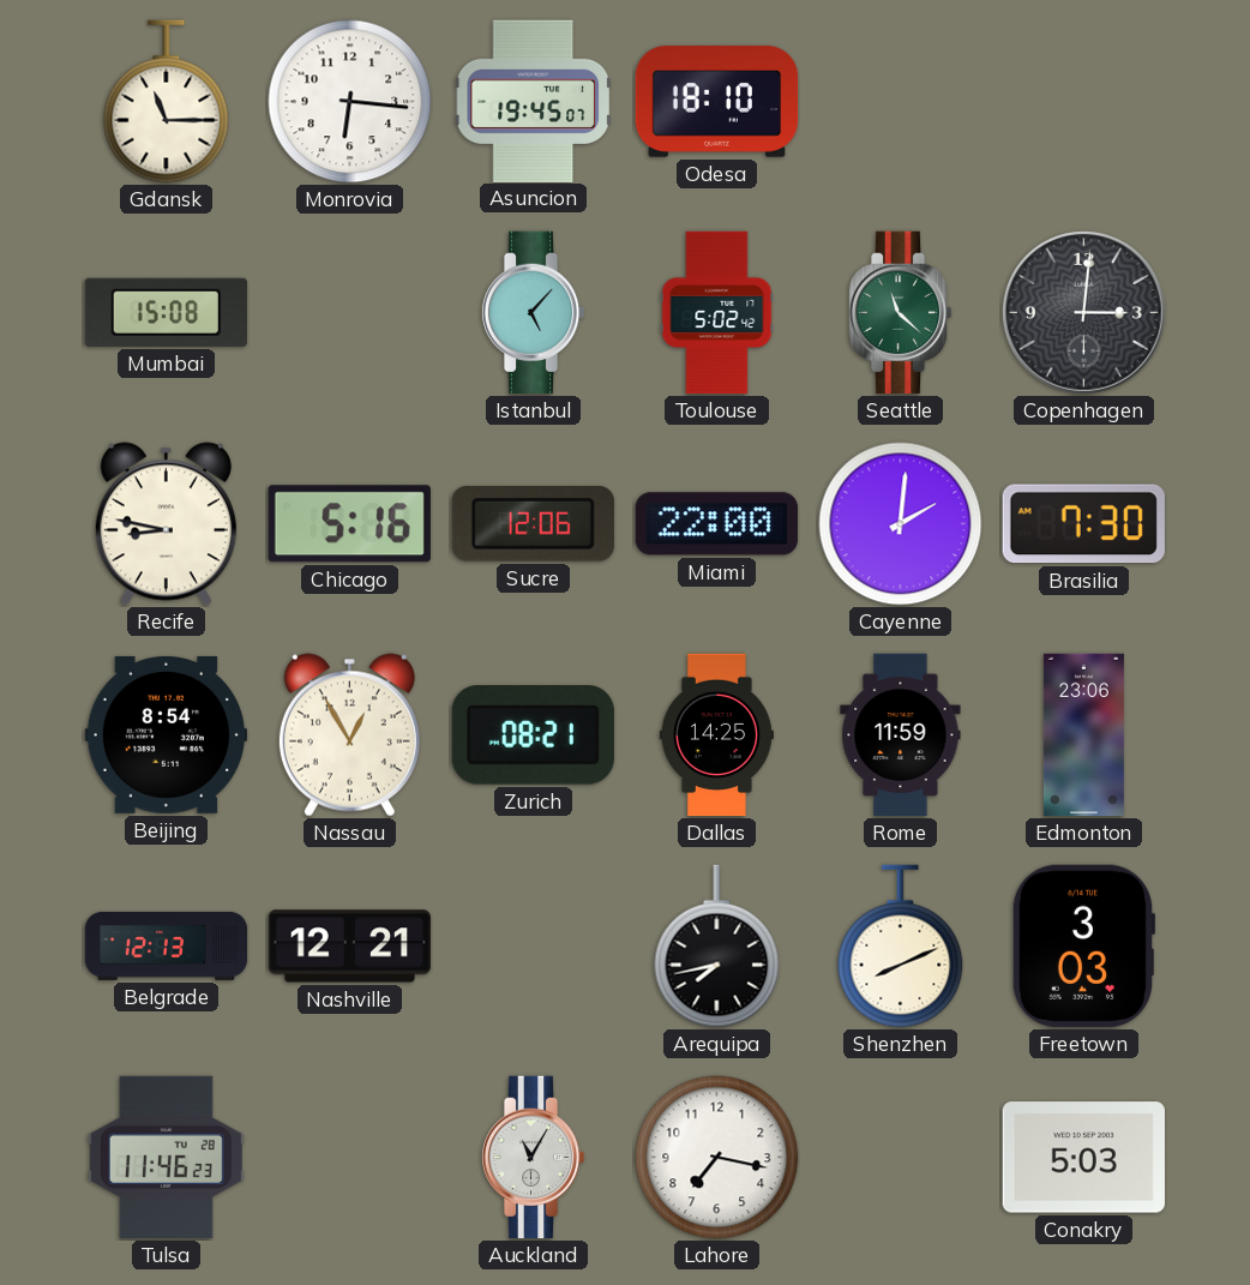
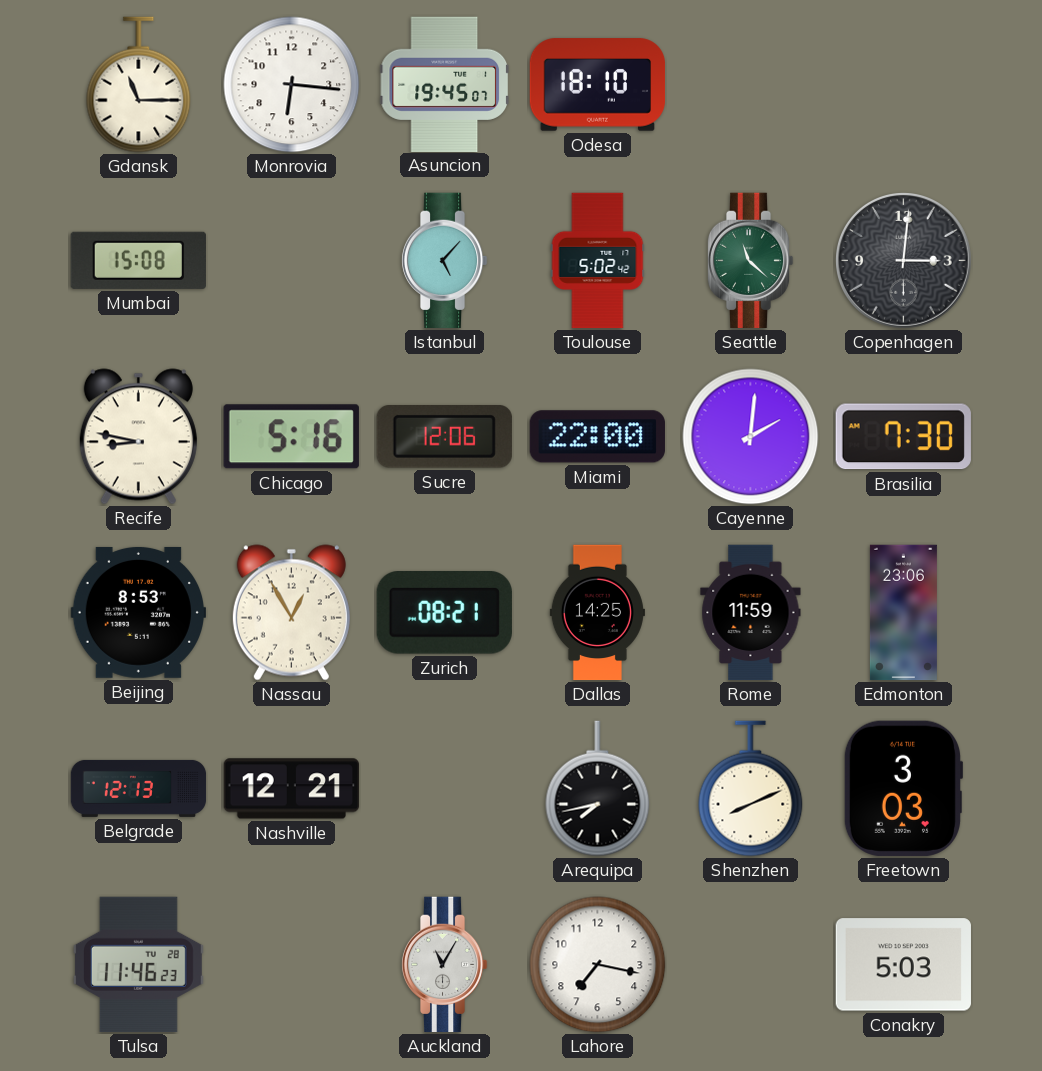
Beijing: 8:54 -> 8:53
